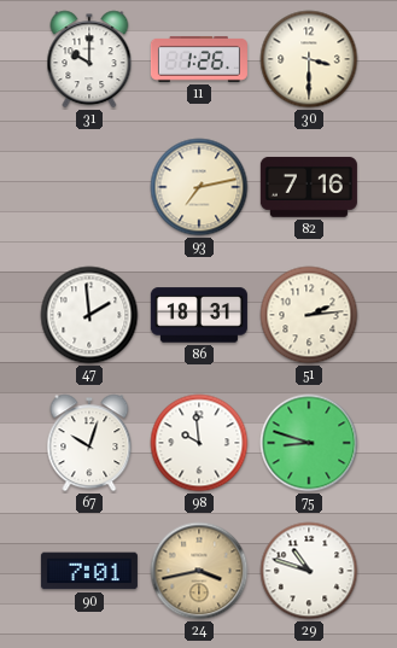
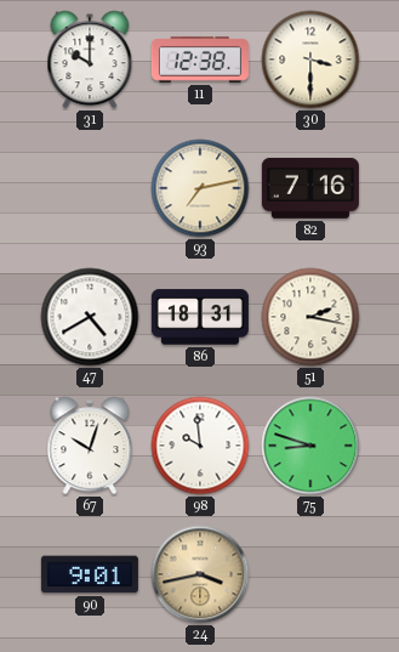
11: 1:26 -> 12:38
47: 1:59 -> 4:40
51: 2:14 -> 2:17
90: 7:01 -> 9:01
29: 10:48 -> none
